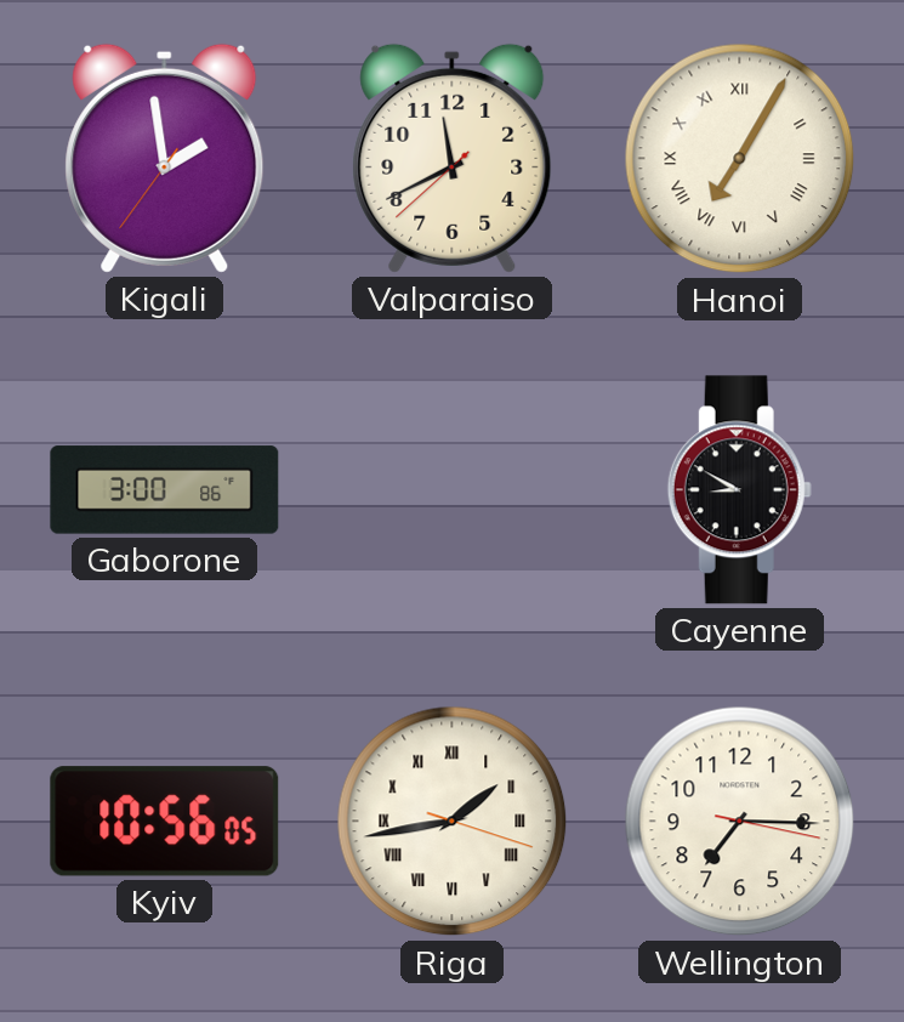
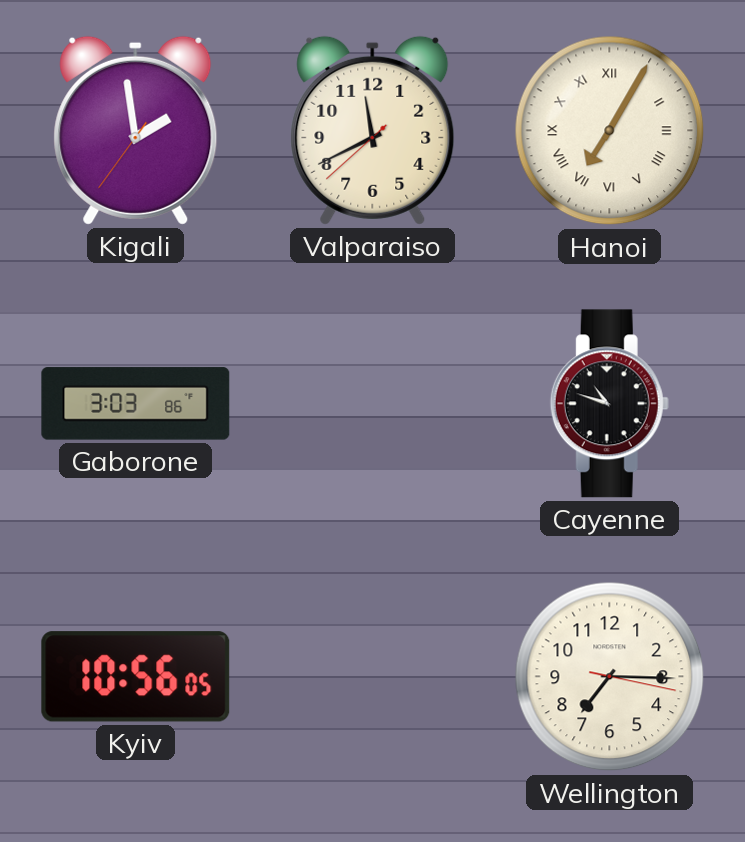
Gaborone: 3:00 -> 3:03
Cayenne: 8:50 -> 10:48
Riga: 1:43 -> none
